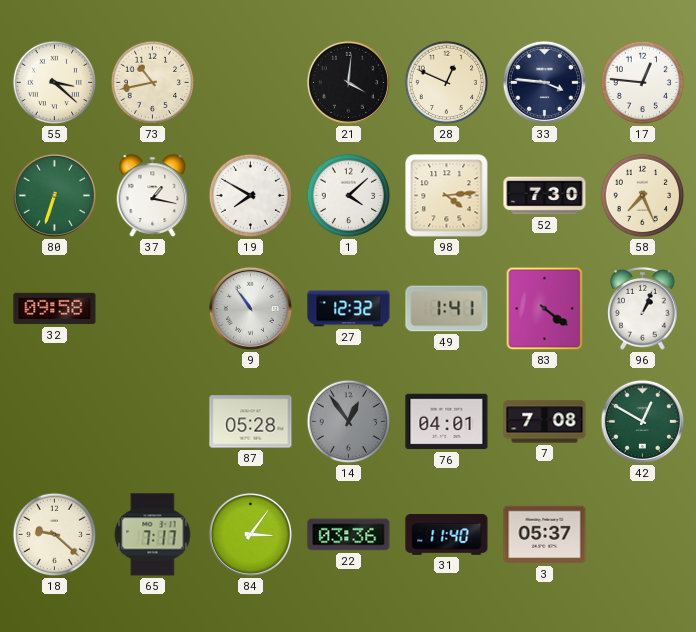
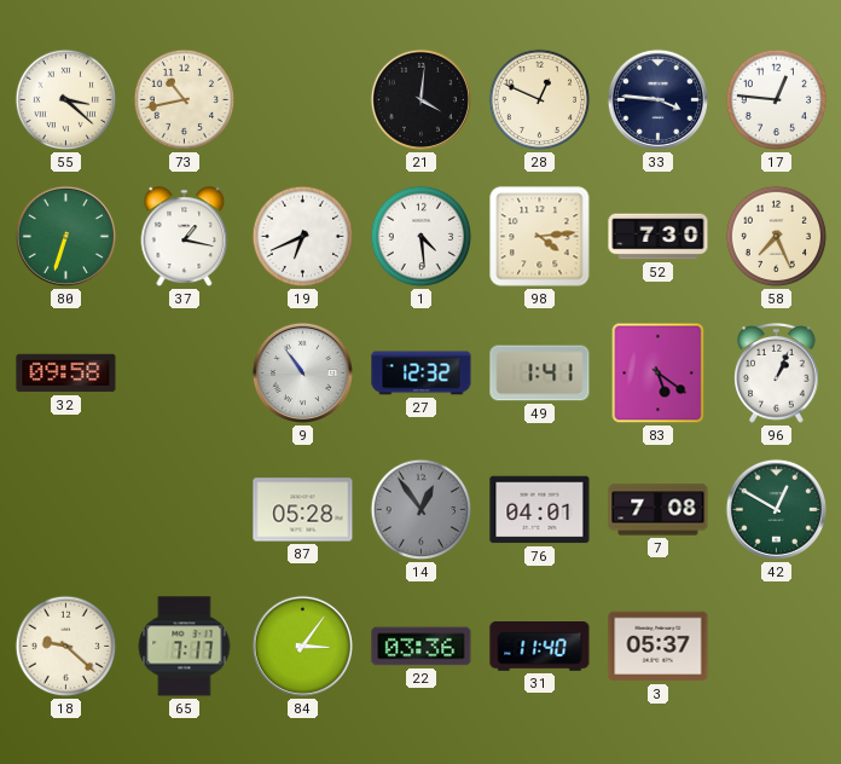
19: 7:50 -> 6:41
1: 4:08 -> 4:29
83: 4:21 -> 5:21
